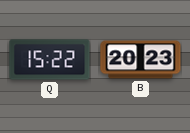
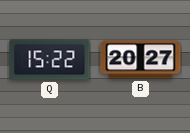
B: 20:23 -> 20:27
